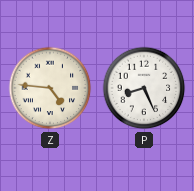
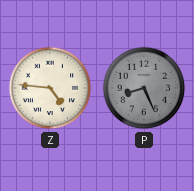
P dial: white -> grey
